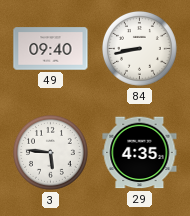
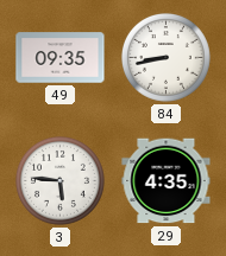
49: 09:40 -> 09:35
